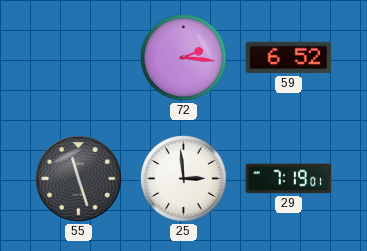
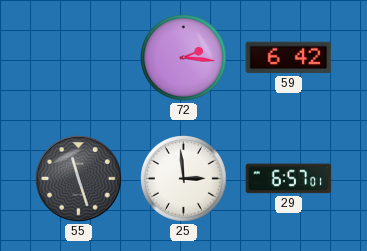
59: 6:52 -> 6:42
29: 7:19 -> 6:57
